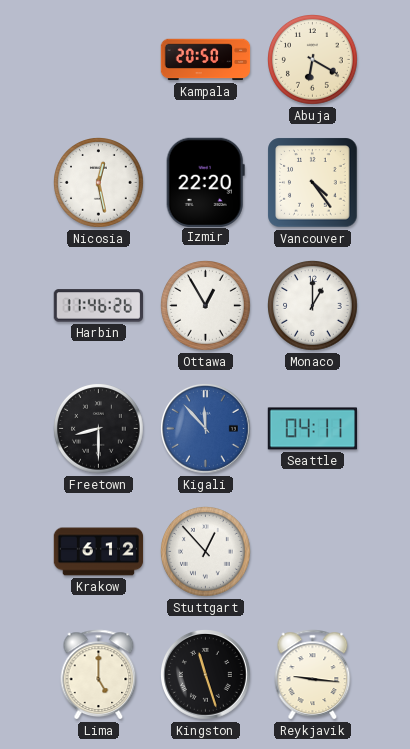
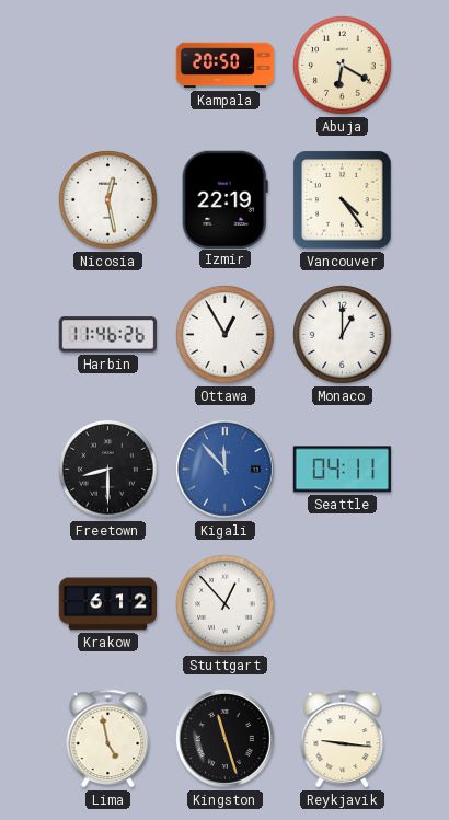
Izmir: 22:20 -> 22:19
Lima: 5:00 -> 4:58
